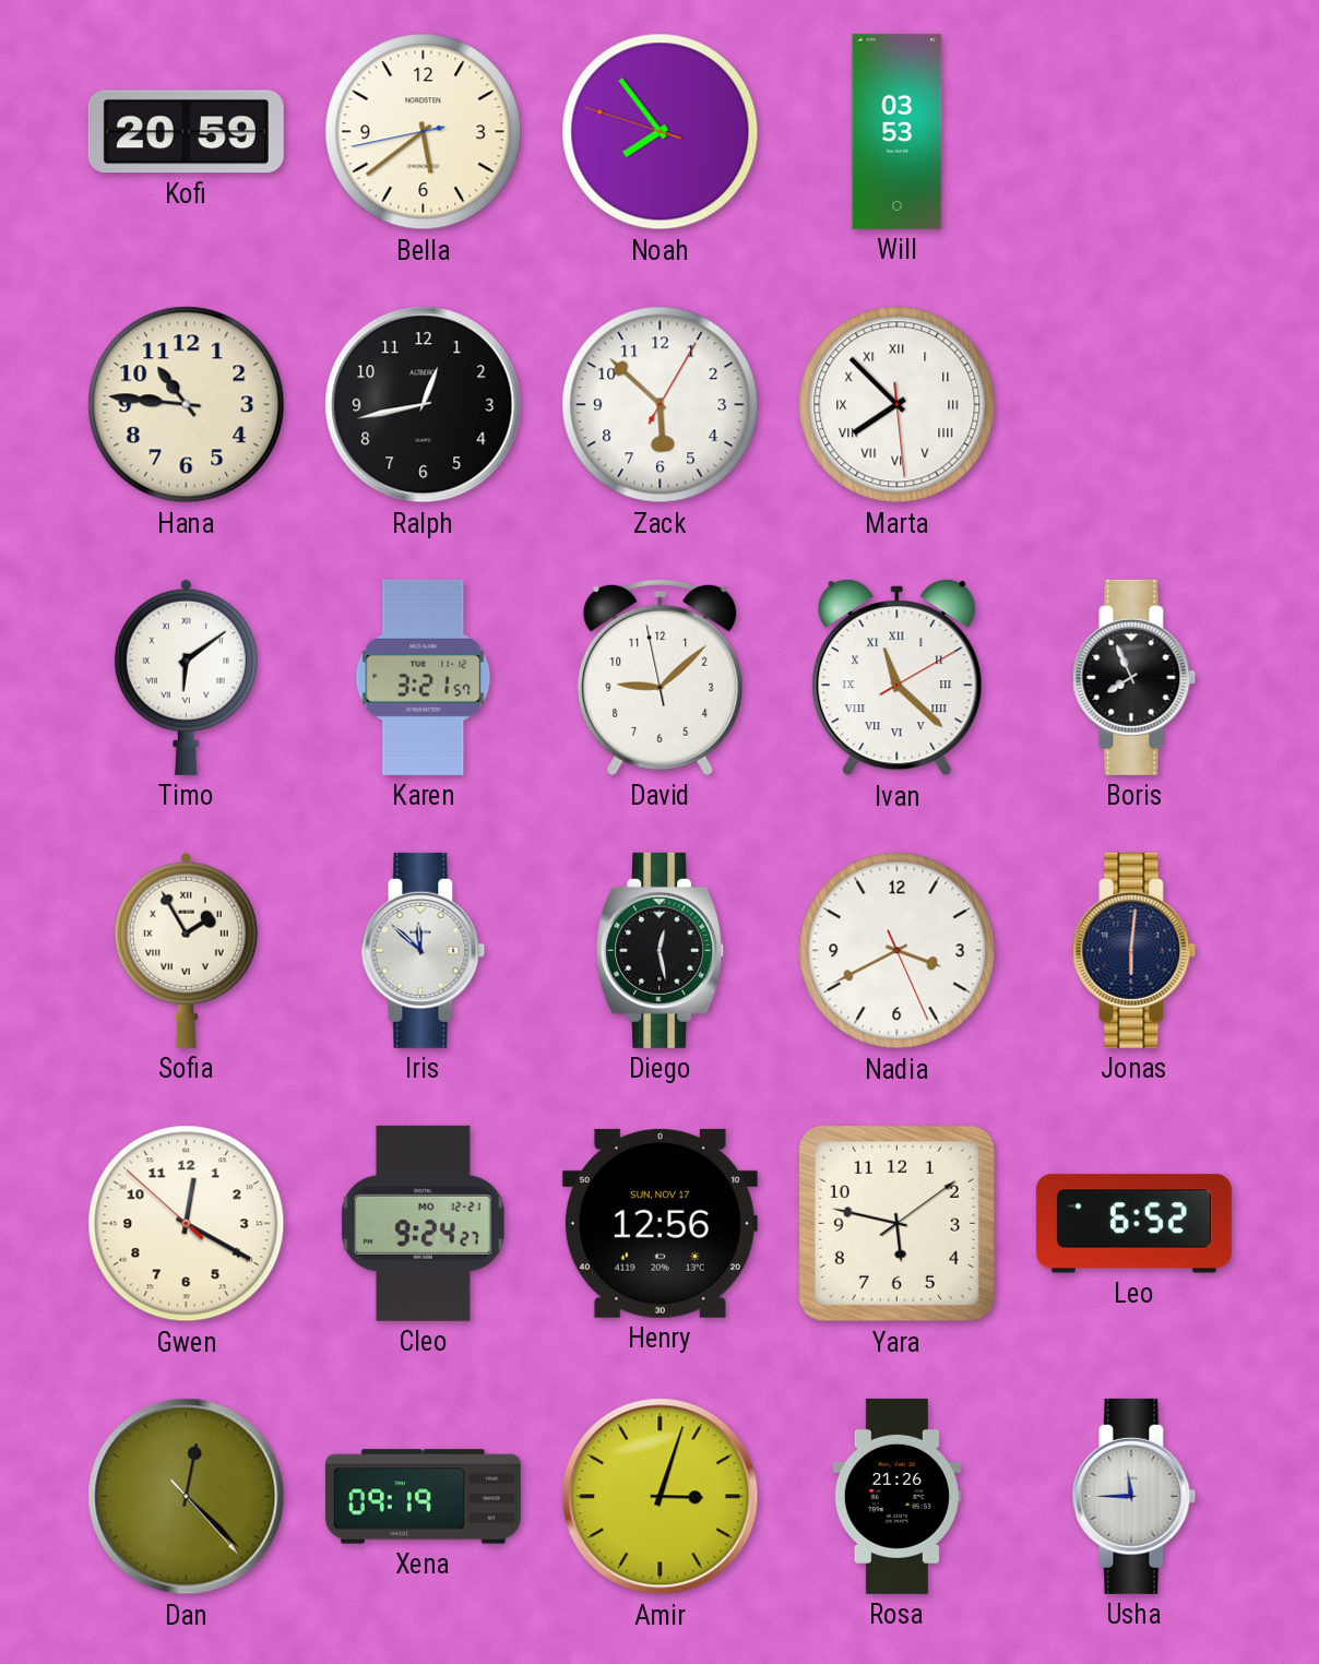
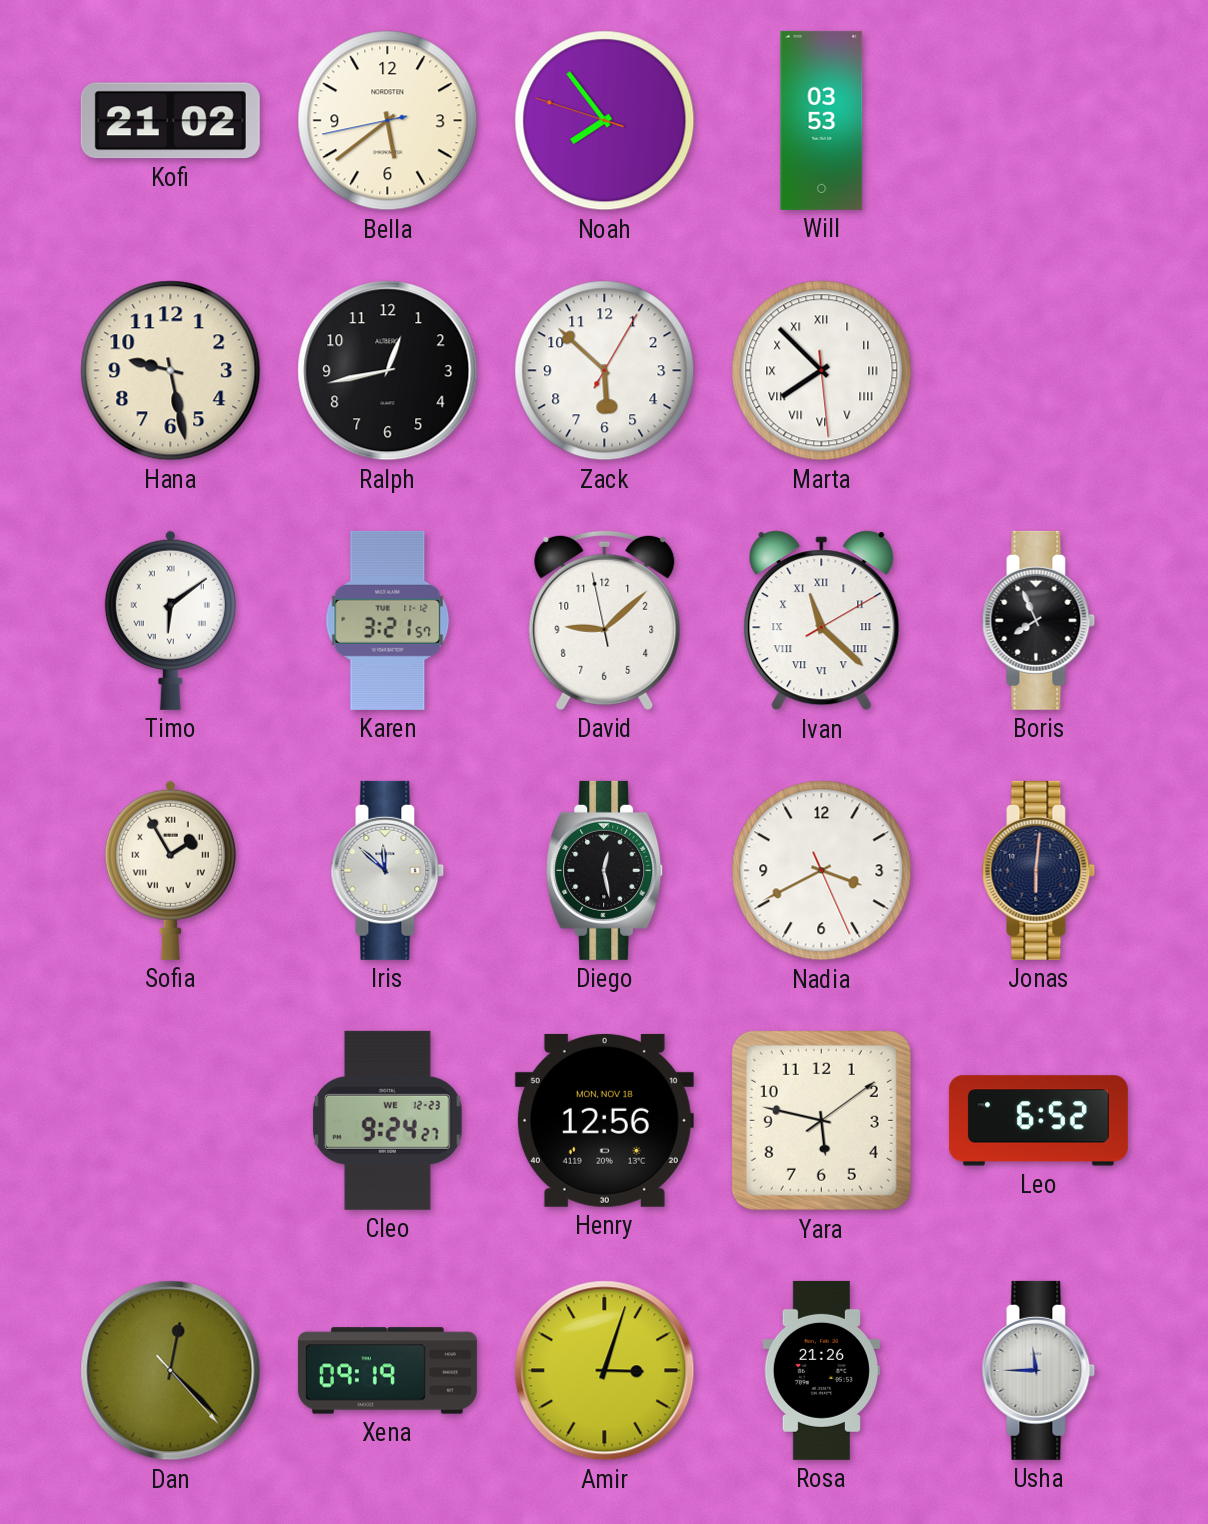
Kofi: 20:59 -> 21:02
Hana: 10:46 -> 9:28
Gwen: 12:19 -> none
Cleo date: MO 12-21 -> WE 12-23
Henry date: SUN, NOV 17 -> MON, NOV 18
